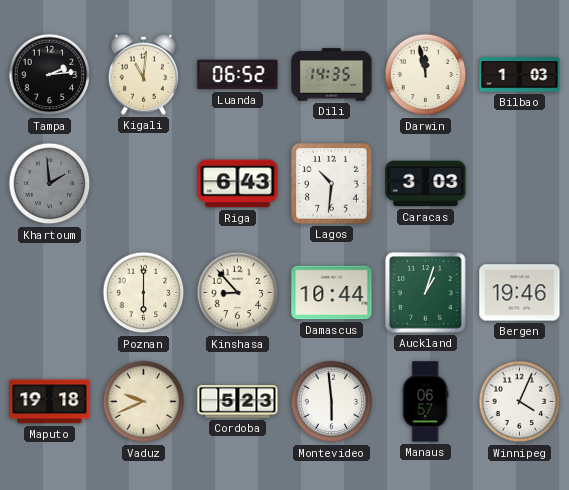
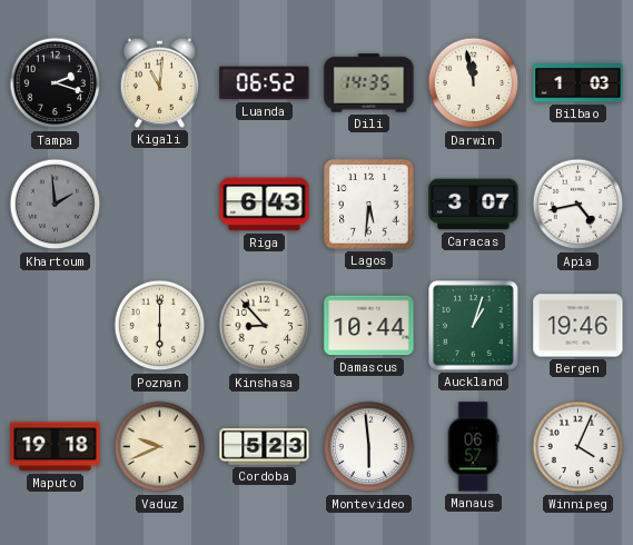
Tampa: 2:14 -> 2:18
Lagos: 10:31 -> 5:31
Caracas: 3:03 -> 3:07
Apia: none -> 4:43
